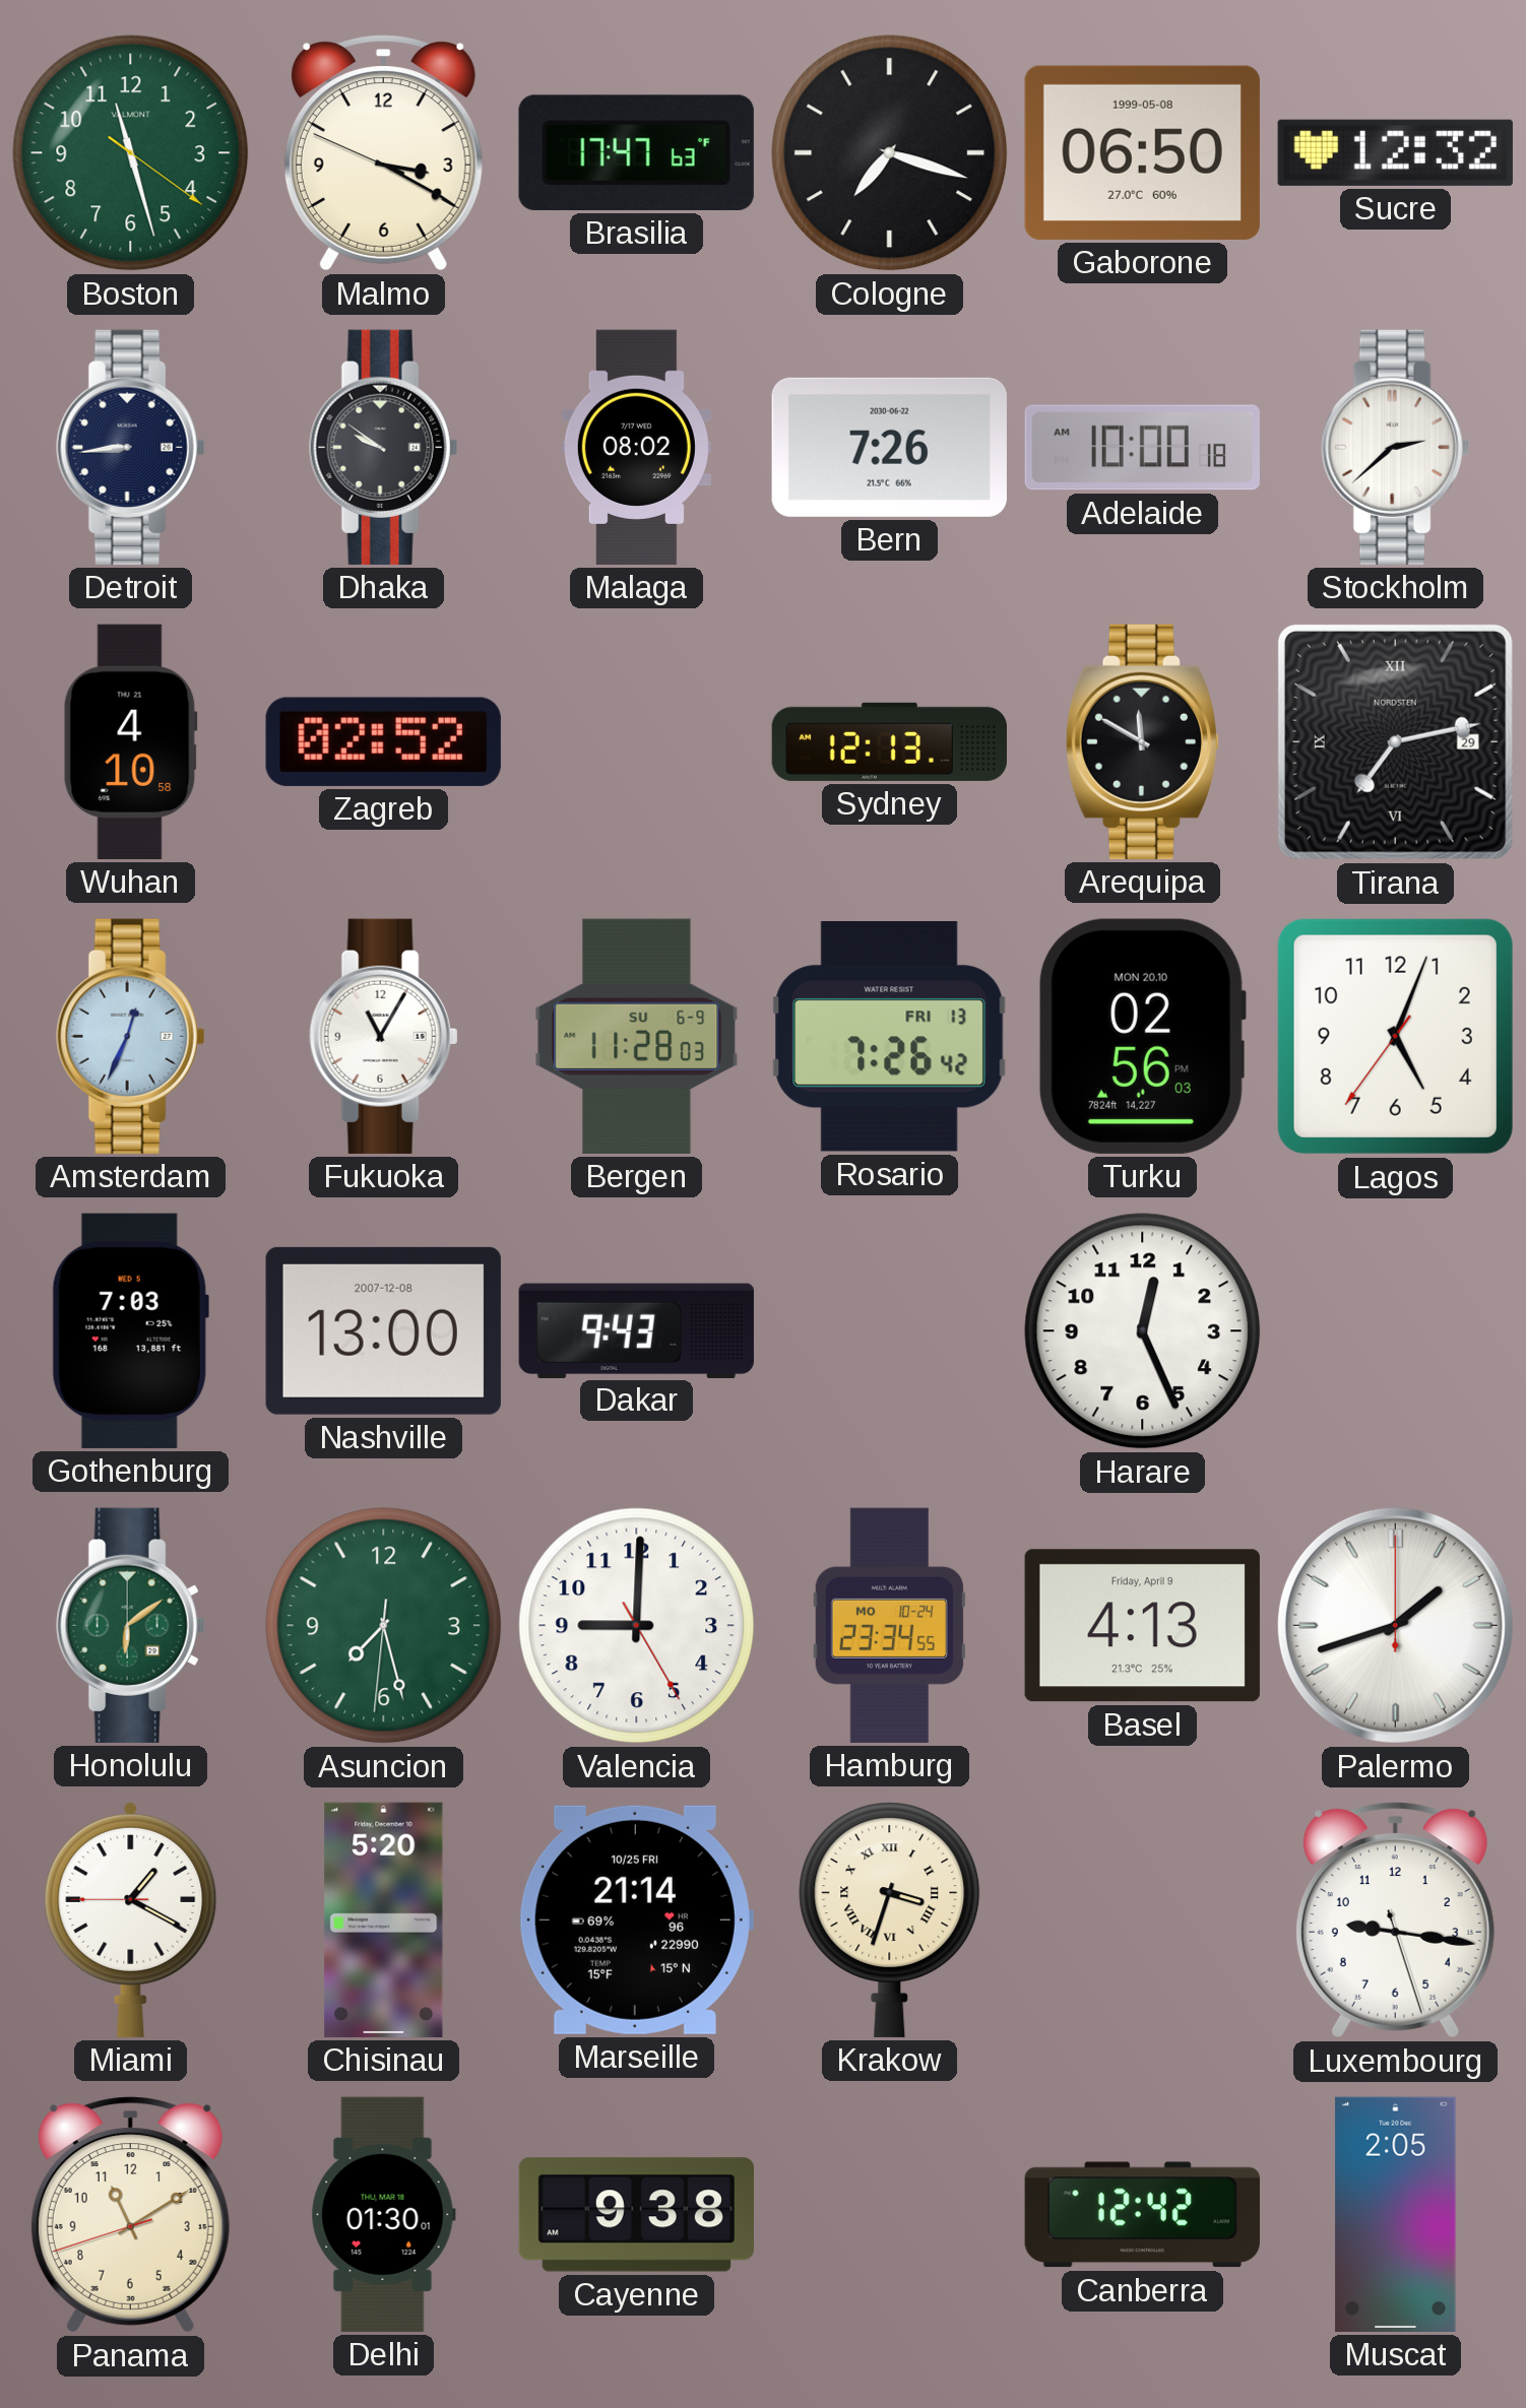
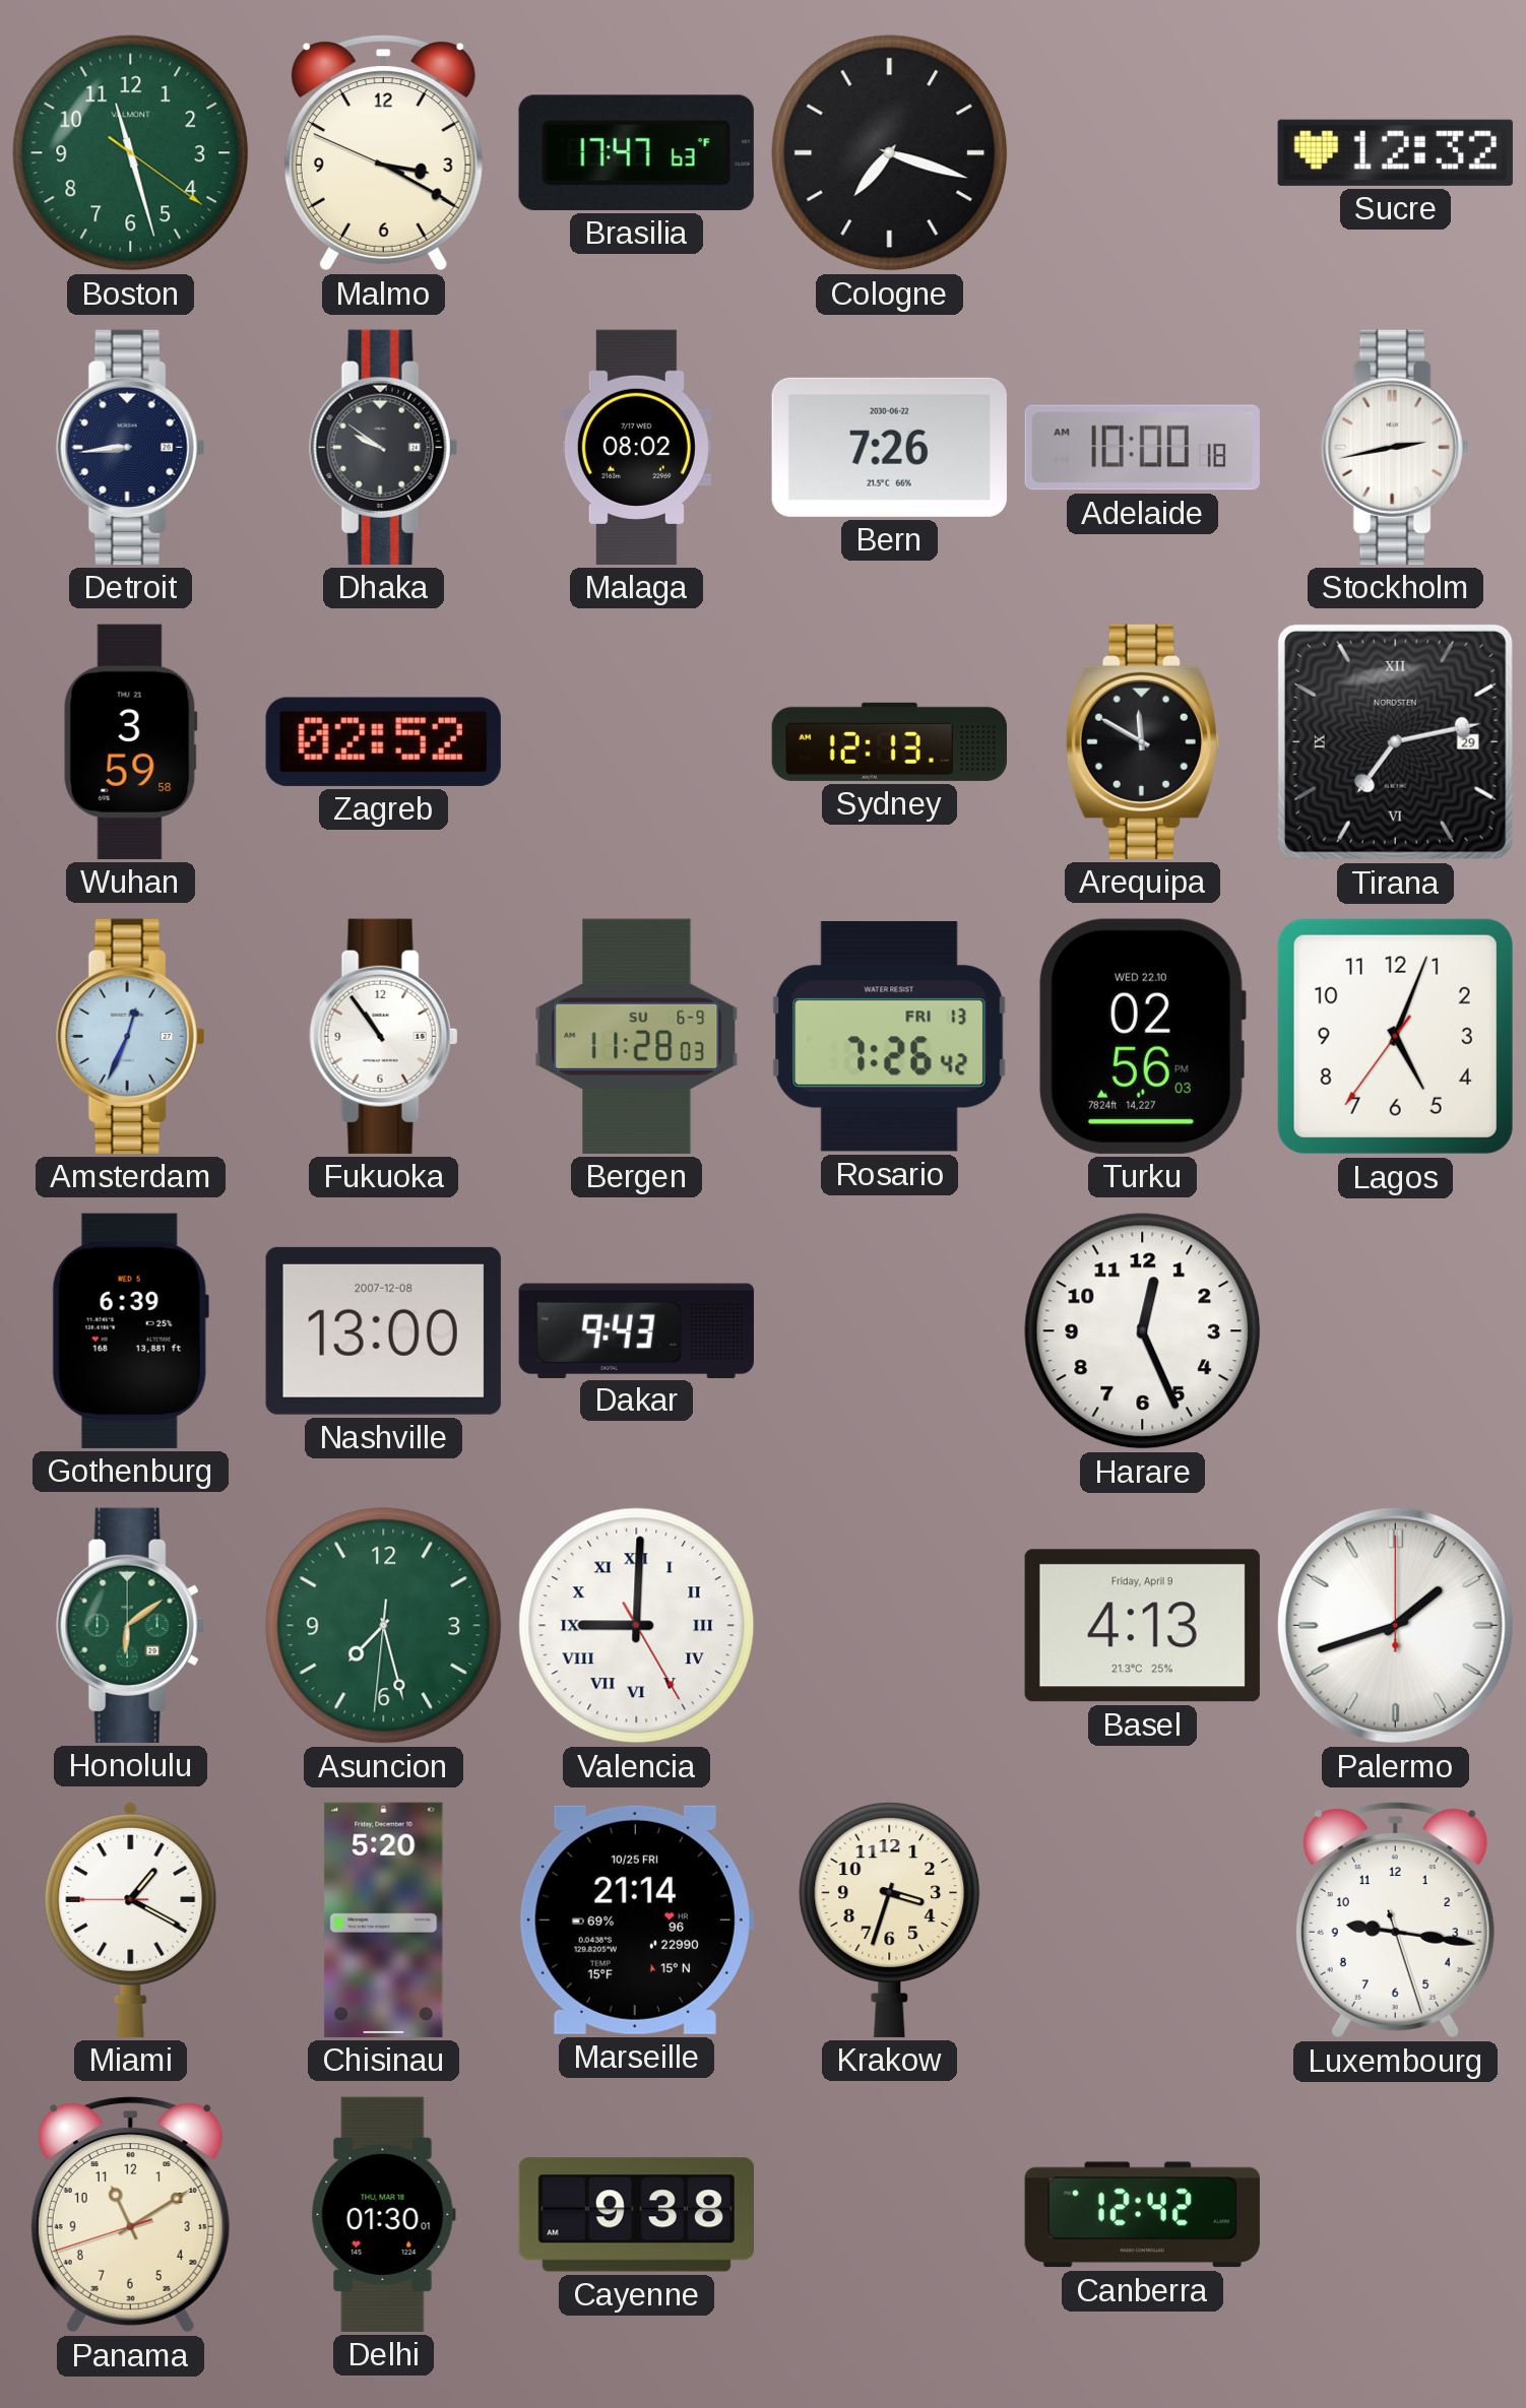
Gaborone: 06:50 -> none
Stockholm: 2:38 -> 2:43
Wuhan: 4:10 -> 3:59
Fukuoka: 11:05 -> 10:54
Turku date: MON 20.10 -> WED 22.10
Gothenburg: 7:03 -> 6:39
Valencia numerals: Arabic -> Roman
Hamburg: 23:34 -> none
Krakow numerals: Roman -> Arabic
Muscat: 2:05 -> none
